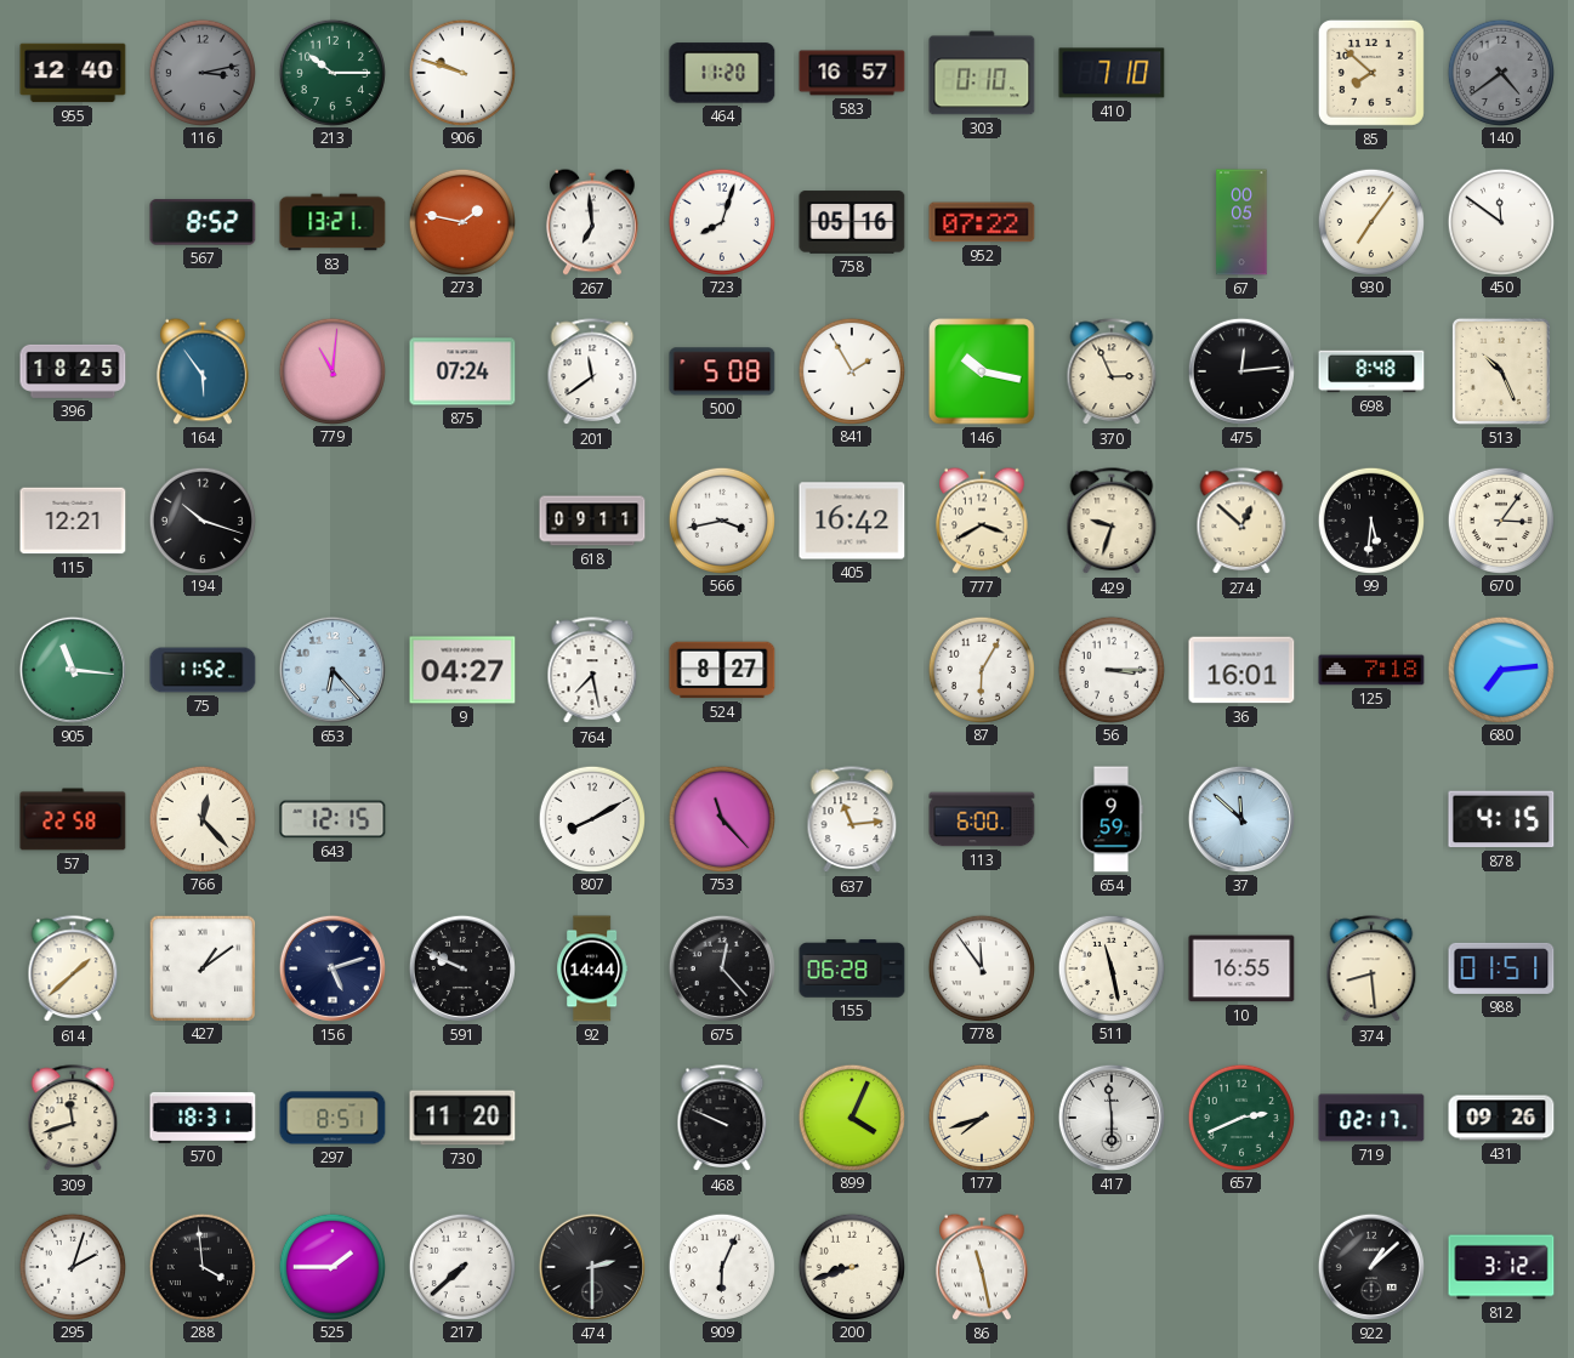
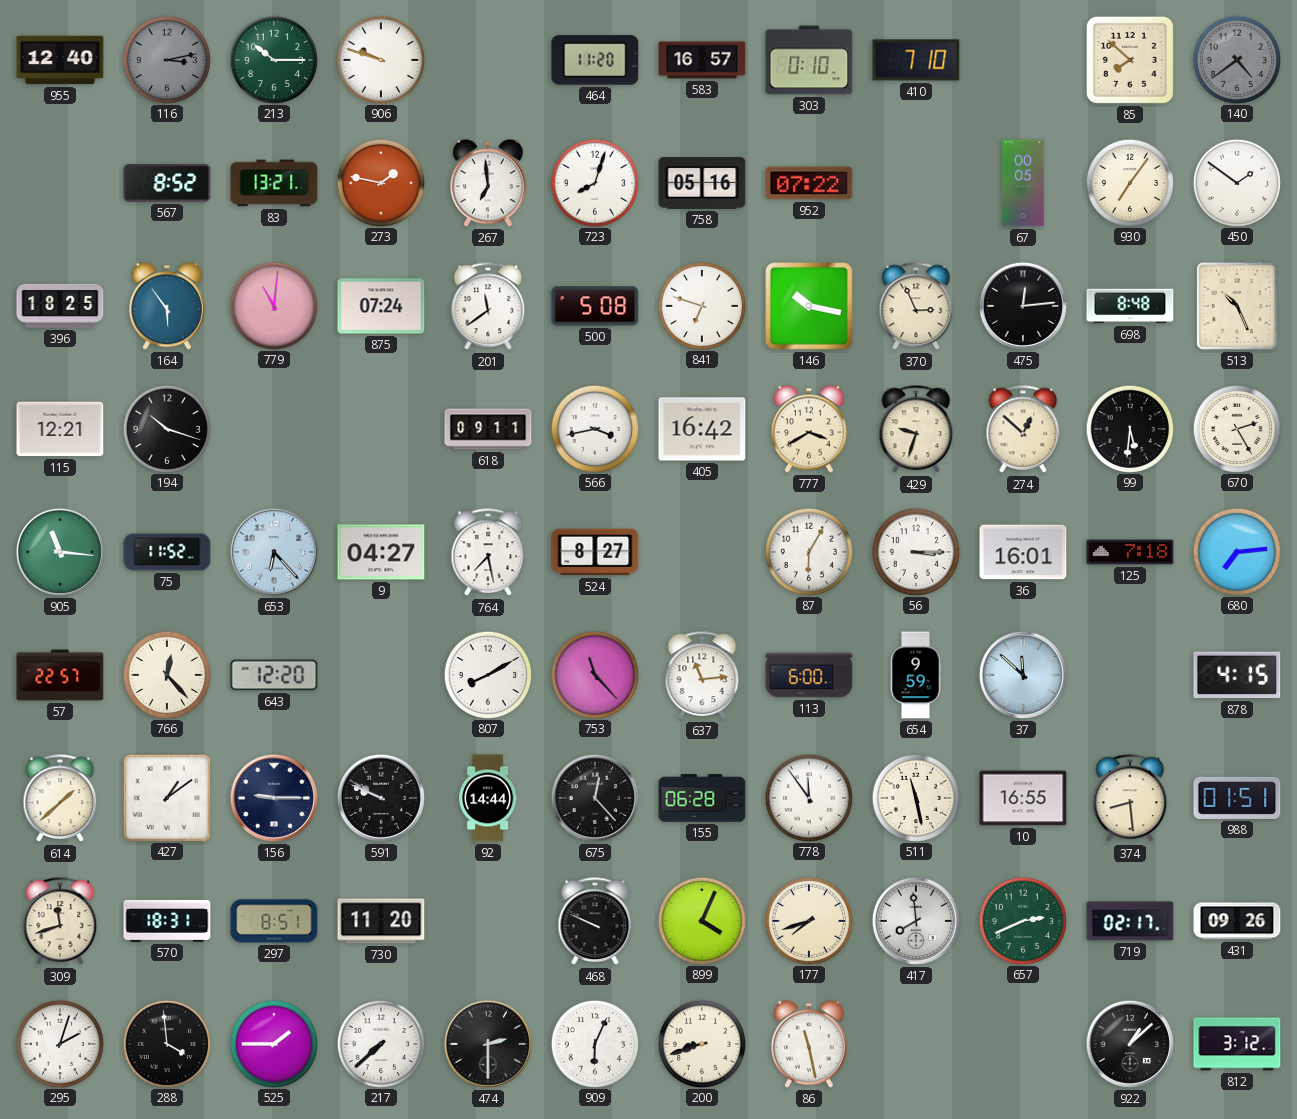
450: 11:51 -> 1:51
841: 1:55 -> 6:48
670: 3:06 -> 2:25
57: 22:58 -> 22:57
643: 12:15 -> 12:20
156: 5:12 -> 9:15
417: 5:59 -> 7:59
